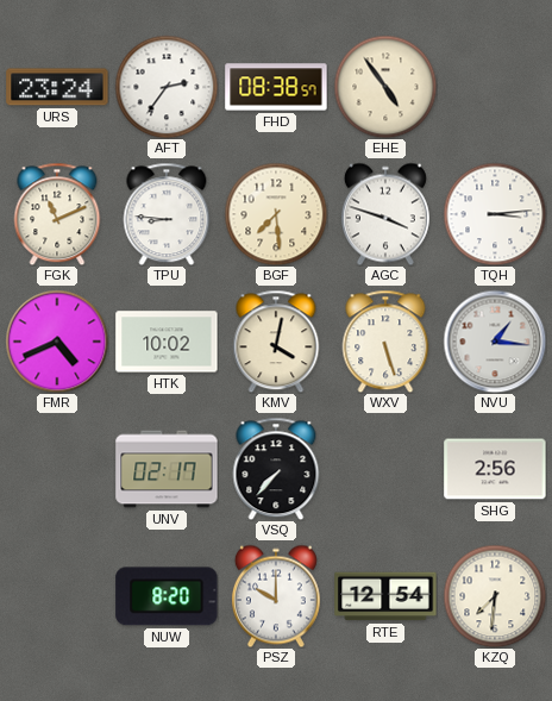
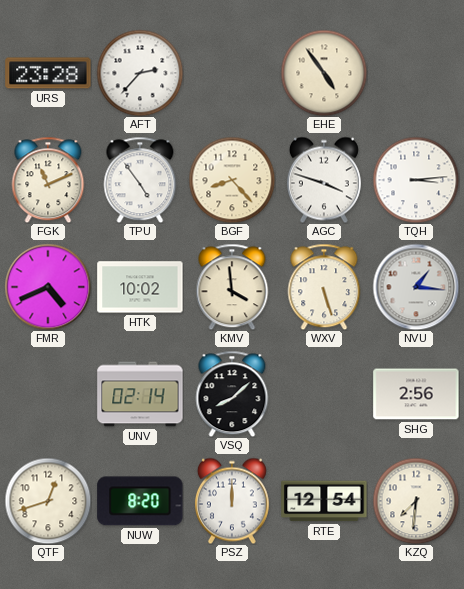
URS: 23:24 -> 23:28
AFT: 2:36 -> 2:37
FHD: 08:38 -> none
TPU: 8:46 -> 4:54
BGF: 7:29 -> 8:23
KMV: 4:02 -> 3:59
UNV: 02:17 -> 02:14
VSQ: 7:37 -> 8:08
QTF: none -> 12:42
PSZ: 10:00 -> 12:00
